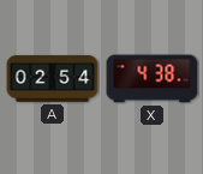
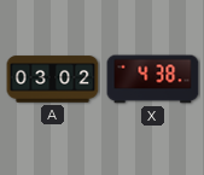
A: 02:54 -> 03:02
